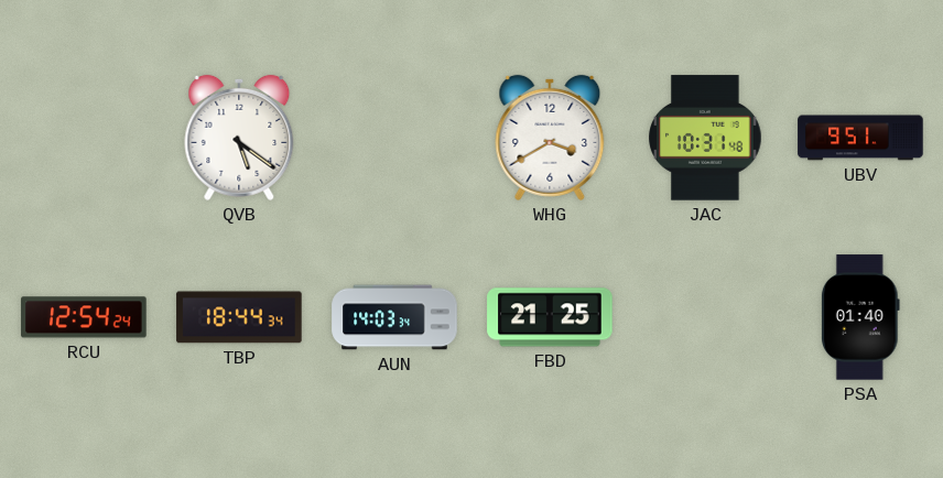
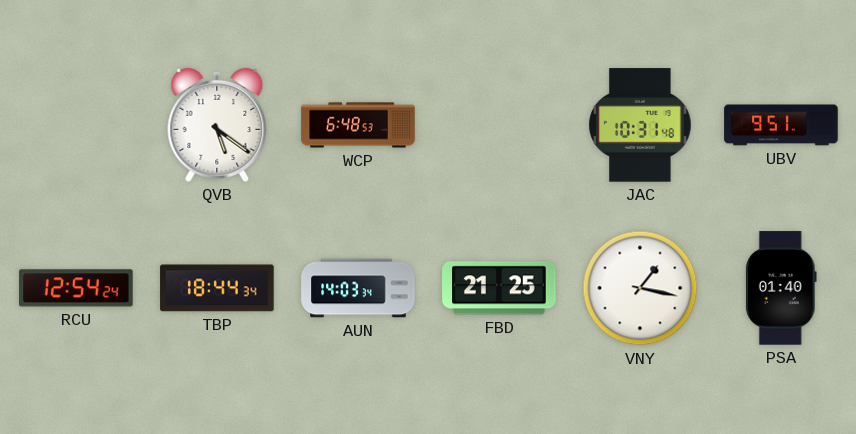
WCP: none -> 6:48
WHG: 3:40 -> none
VNY: none -> 1:17
